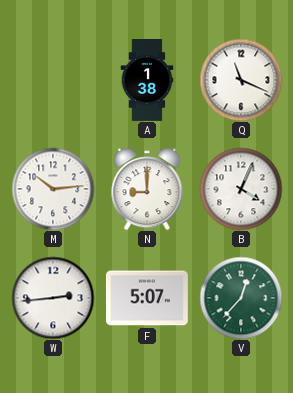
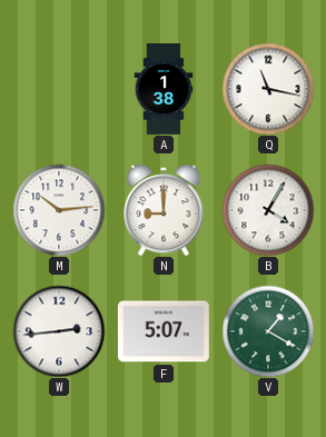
Q: 11:19 -> 11:17
B: 4:04 -> 4:05
V: 12:37 -> 1:20
